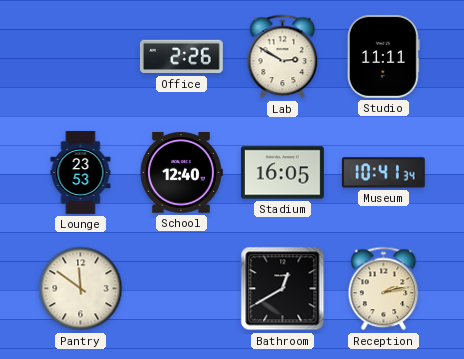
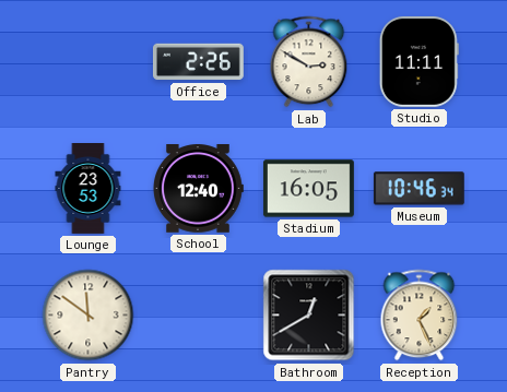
Museum: 10:41 -> 10:46
Reception: 2:13 -> 1:26
